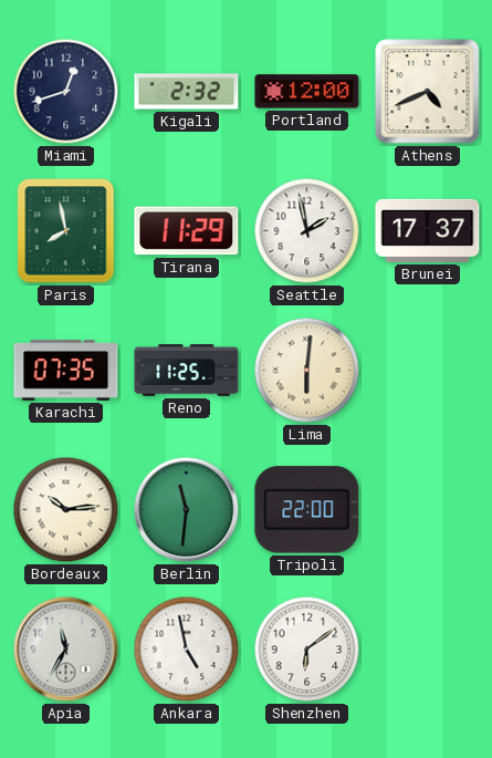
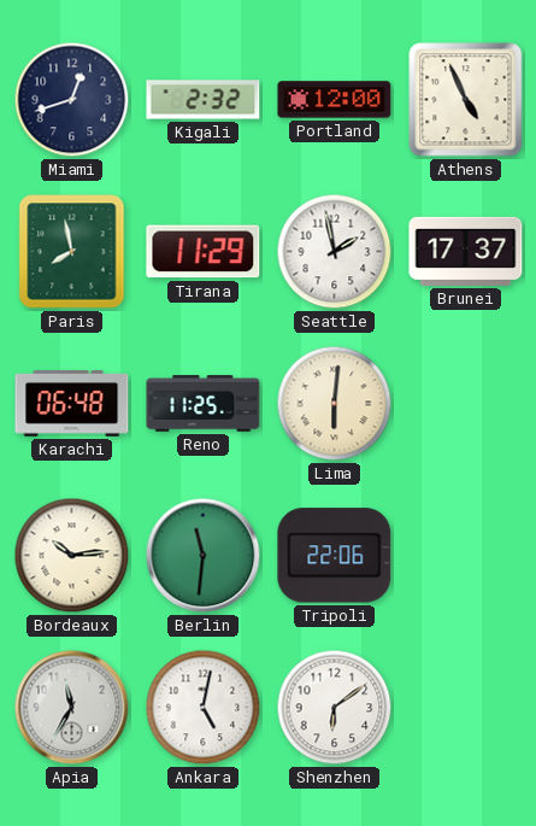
Athens: 4:41 -> 4:56
Karachi: 07:35 -> 06:48
Tripoli: 22:00 -> 22:06
Ankara: 4:58 -> 5:02
